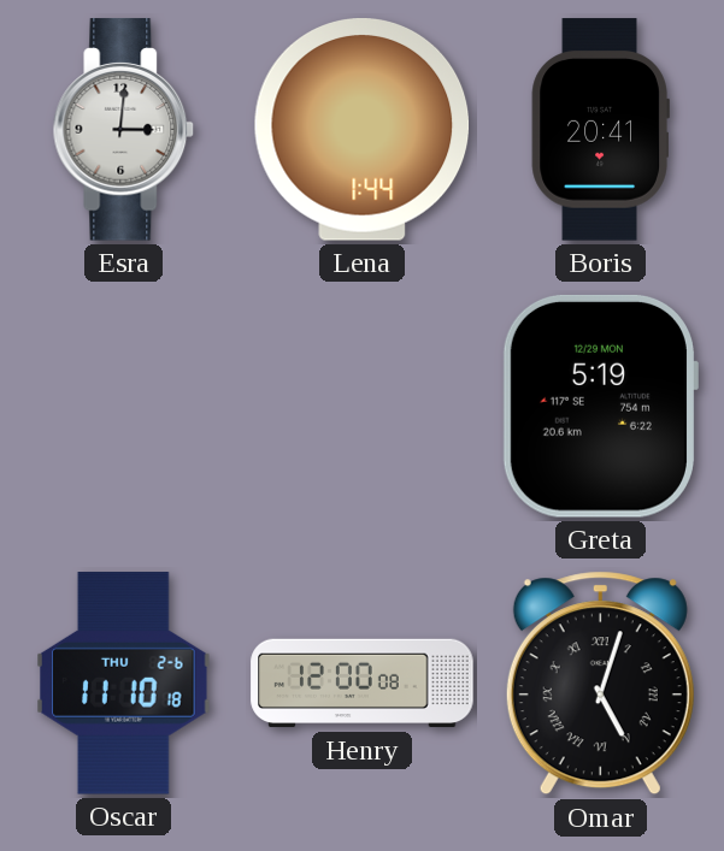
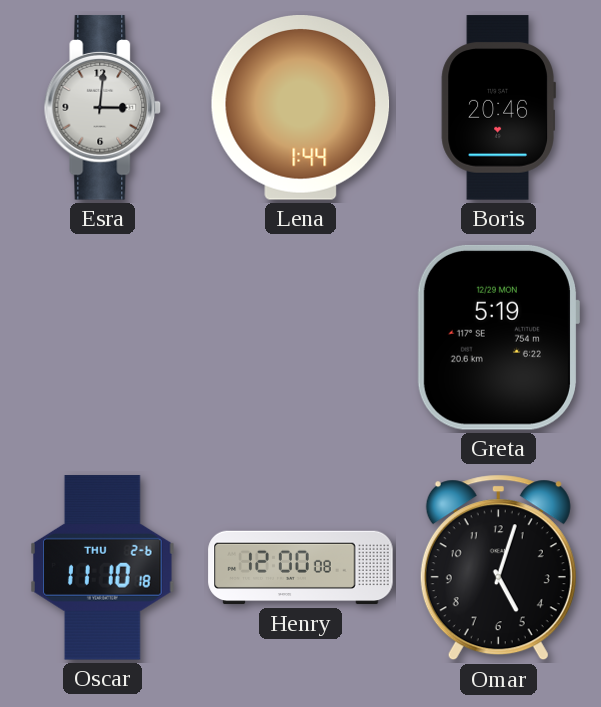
Boris: 20:41 -> 20:46
Omar numerals: Roman -> Arabic
